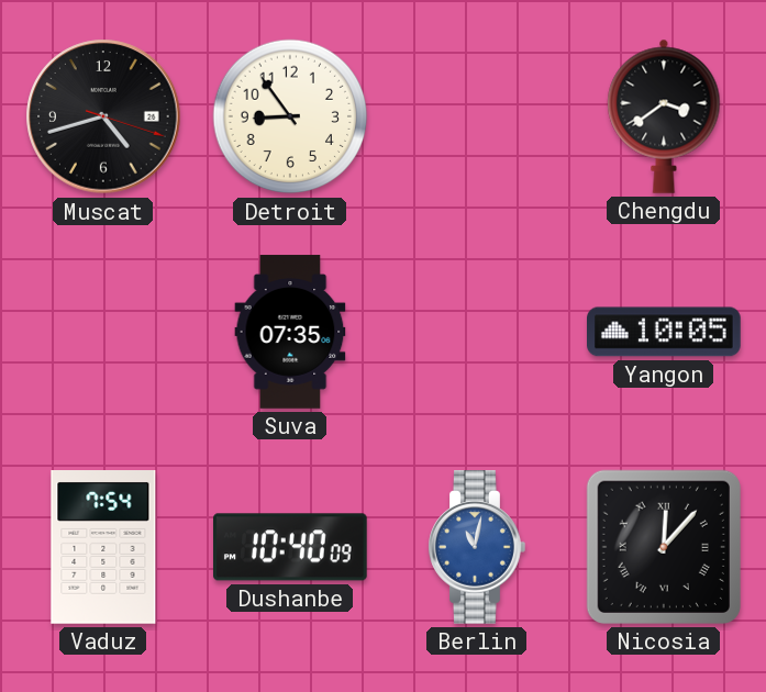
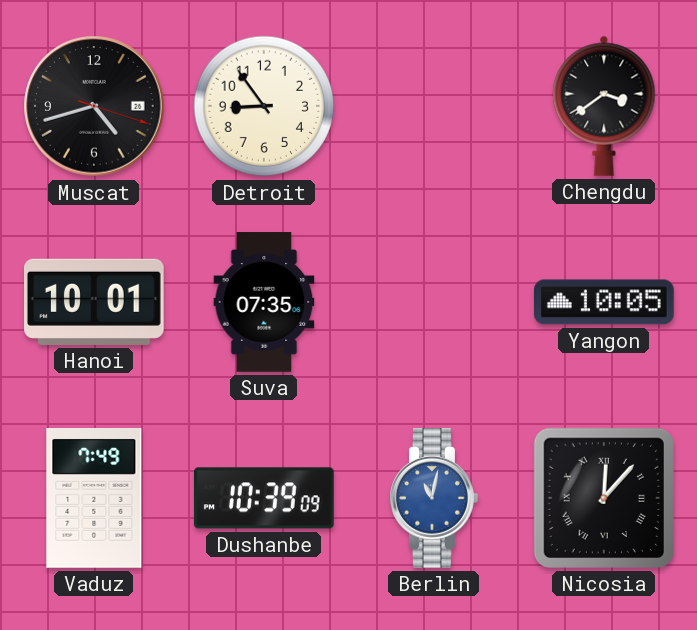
Hanoi: none -> 10:01
Vaduz: 7:54 -> 7:49
Dushanbe: 10:40 -> 10:39
